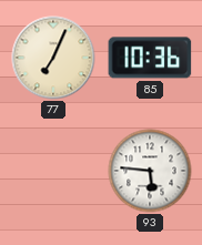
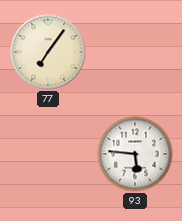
77: 7:04 -> 7:06
85: 10:36 -> none
